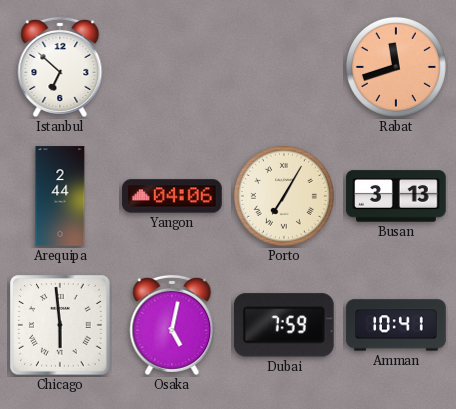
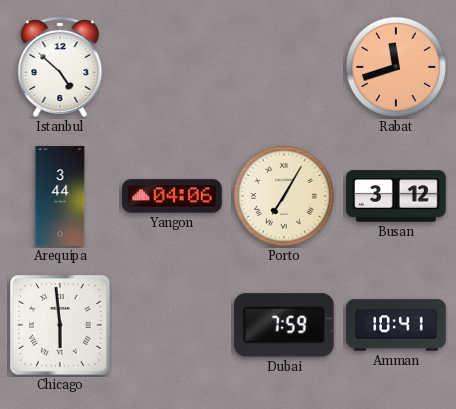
Istanbul: 6:52 -> 4:52
Arequipa: 2:44 -> 3:44
Busan: 3:13 -> 3:12
Osaka: 5:02 -> none
